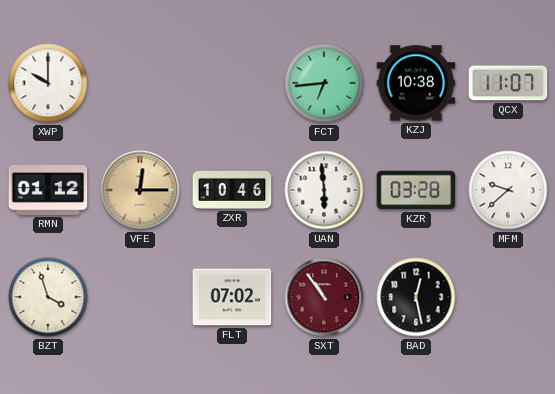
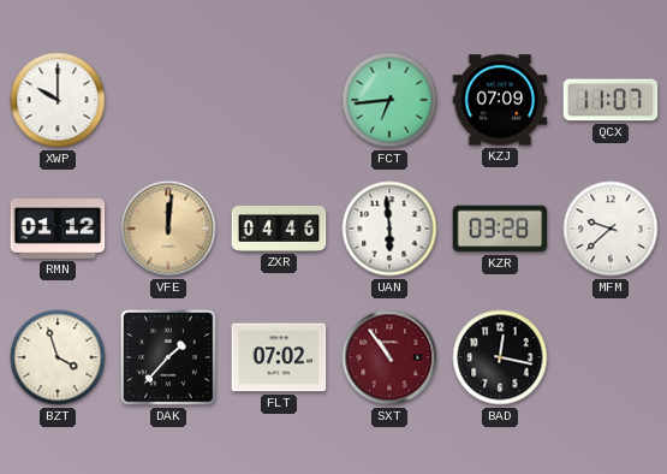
KZJ: 10:38 -> 07:09
VFE: 12:15 -> 12:01
ZXR: 10:46 -> 04:46
DAK: none -> 1:37
BAD: 12:28 -> 12:17
